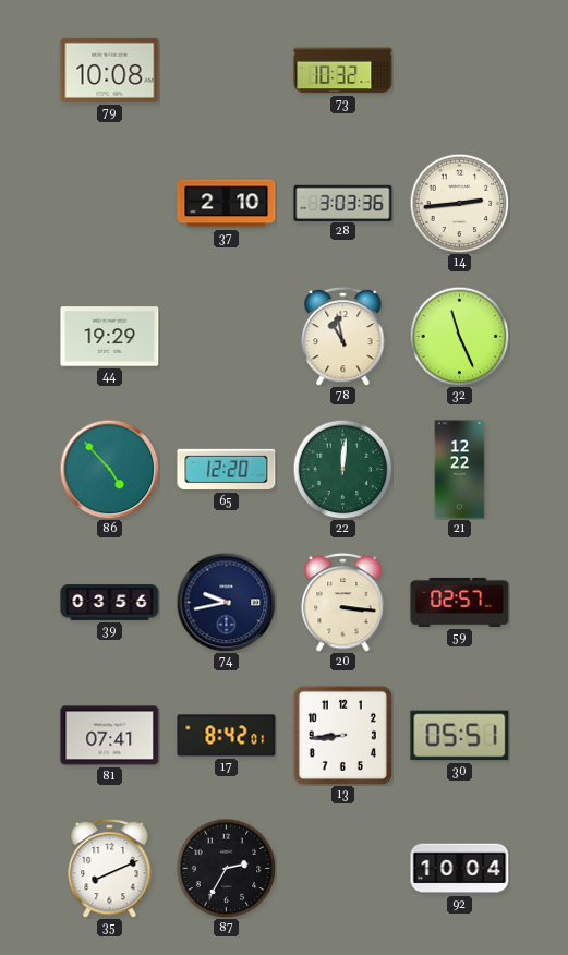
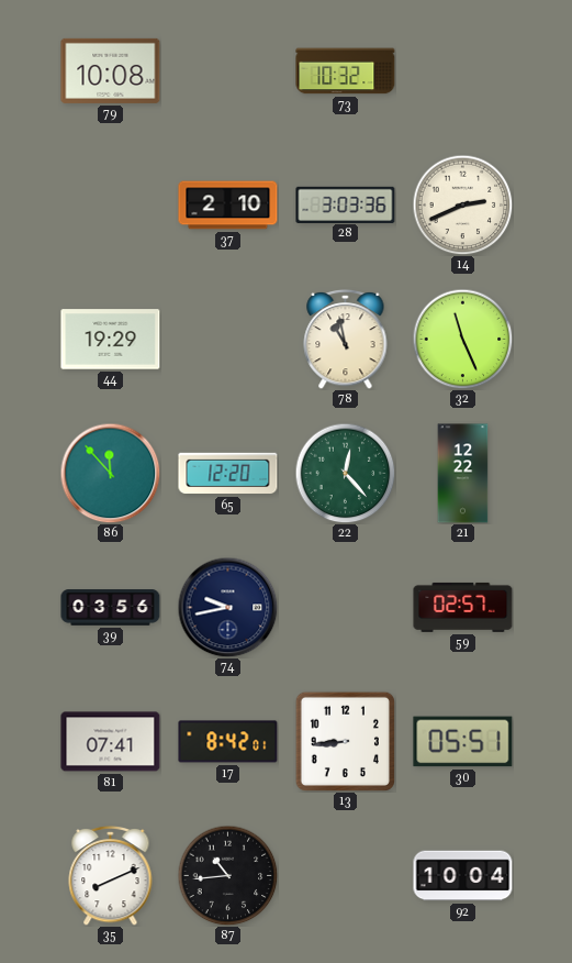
14: 2:44 -> 2:41
86: 4:53 -> 11:53
22: 12:01 -> 12:23
20: 3:16 -> none
87: 2:35 -> 10:44
